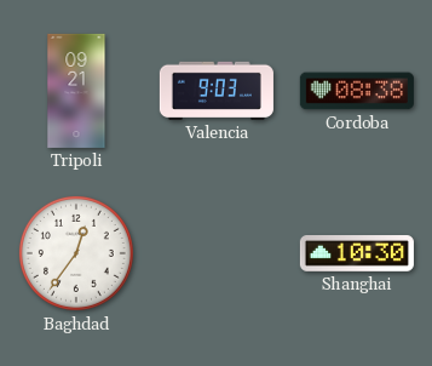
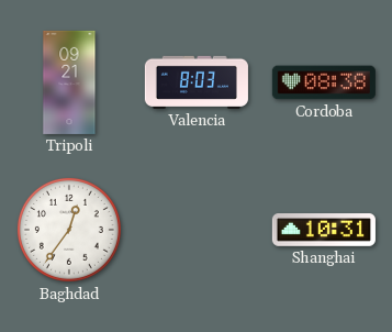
Valencia: 9:03 -> 8:03
Shanghai: 10:30 -> 10:31
